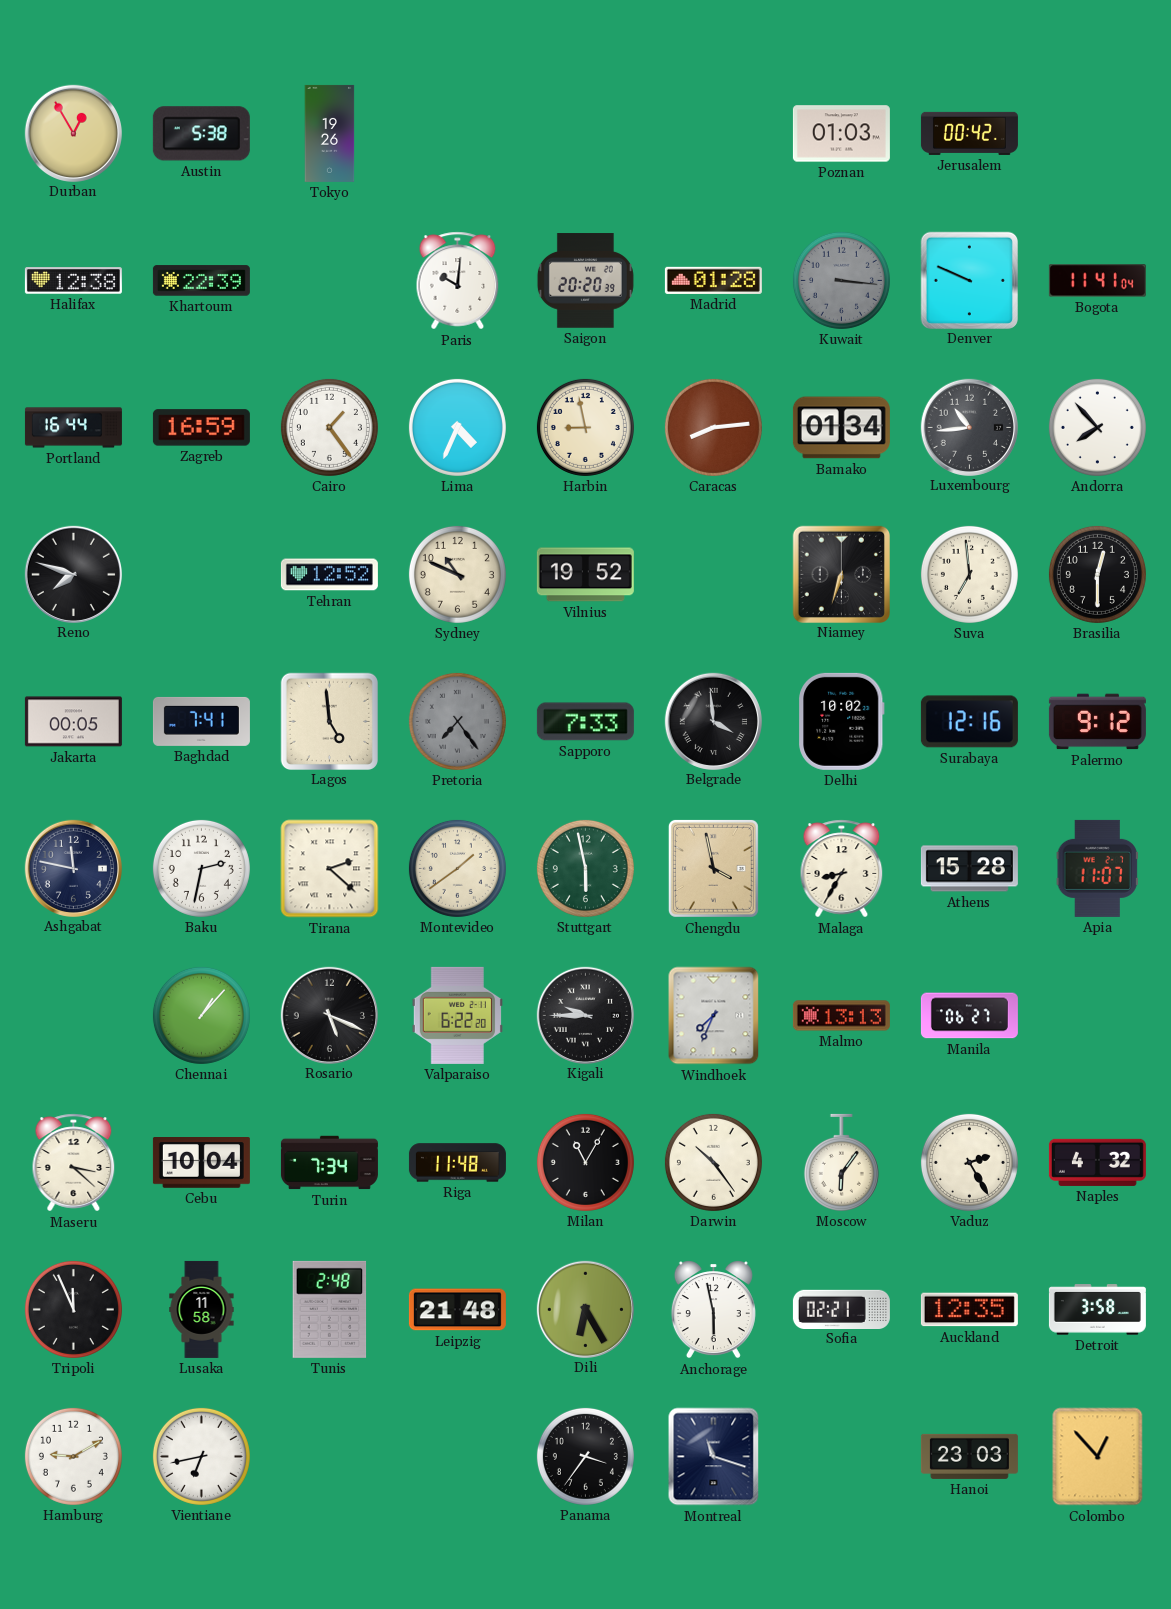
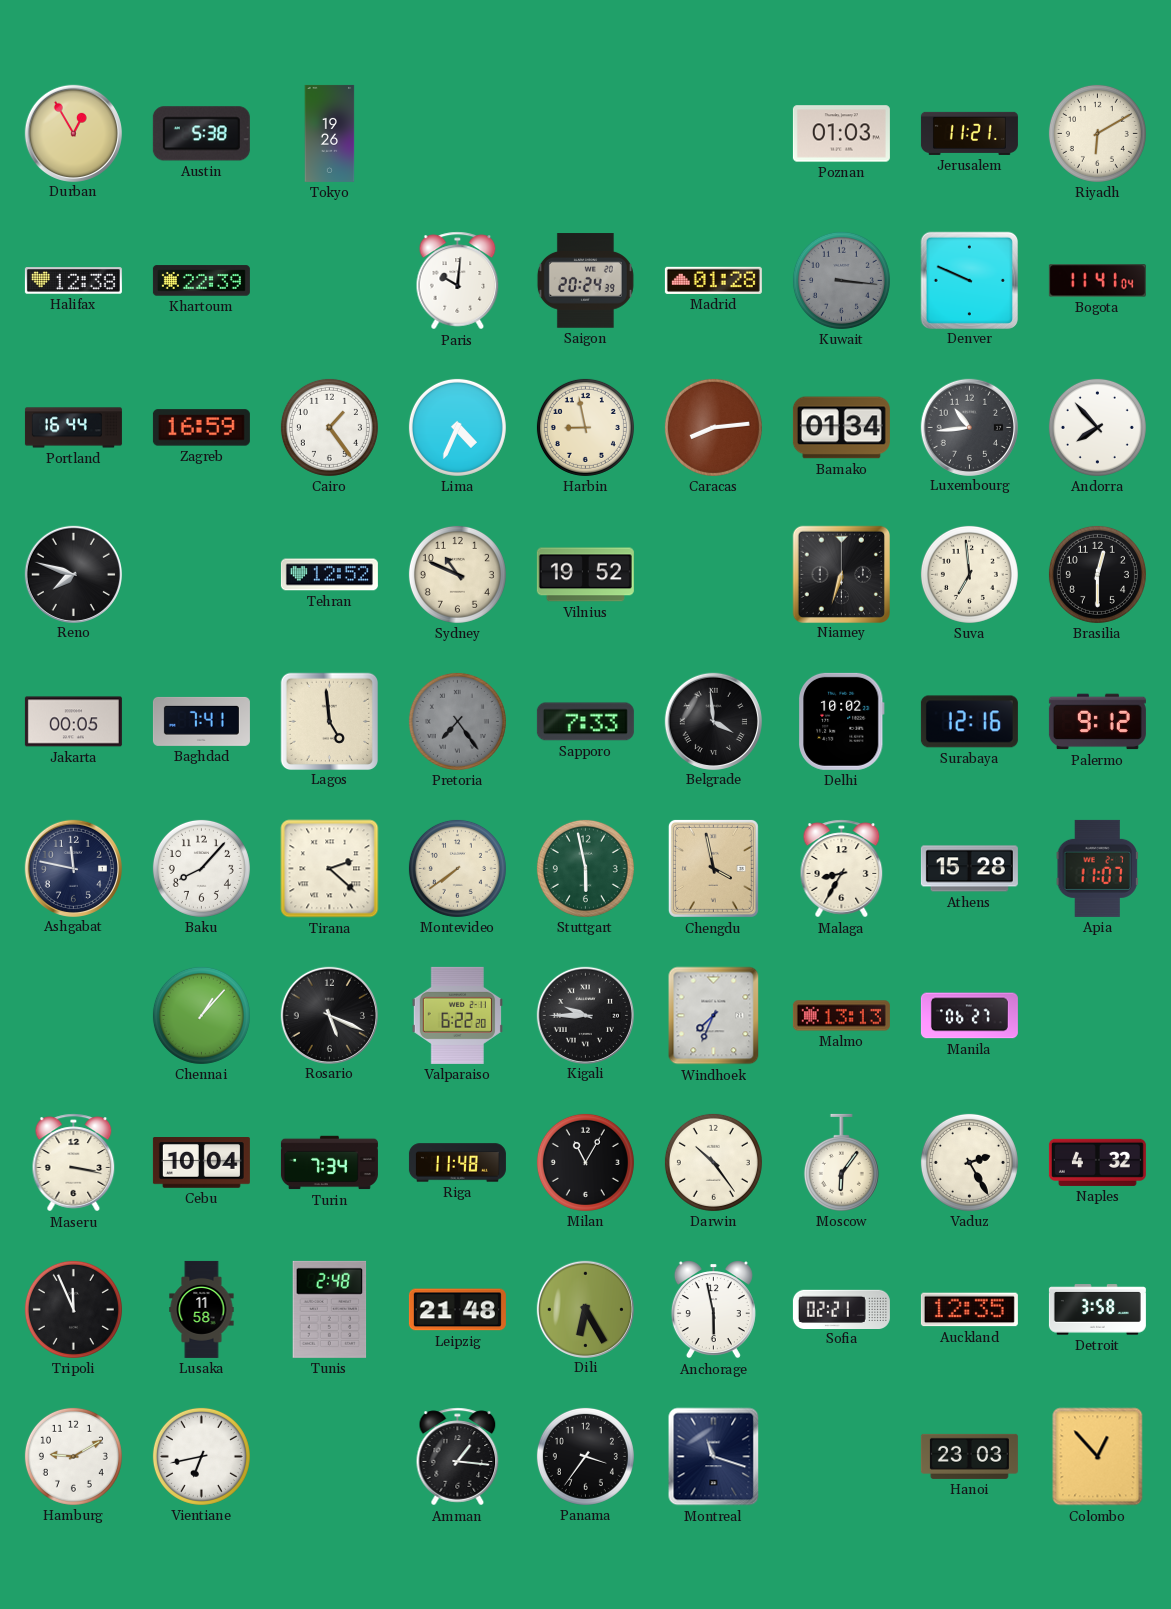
Jerusalem: 00:42 -> 11:21
Riyadh: none -> 6:10
Saigon: 20:20 -> 20:24
Baku: 2:32 -> 8:07
Montevideo: 1:39 -> 7:39
Maseru: 3:22 -> 3:17
Amman: none -> 1:16
